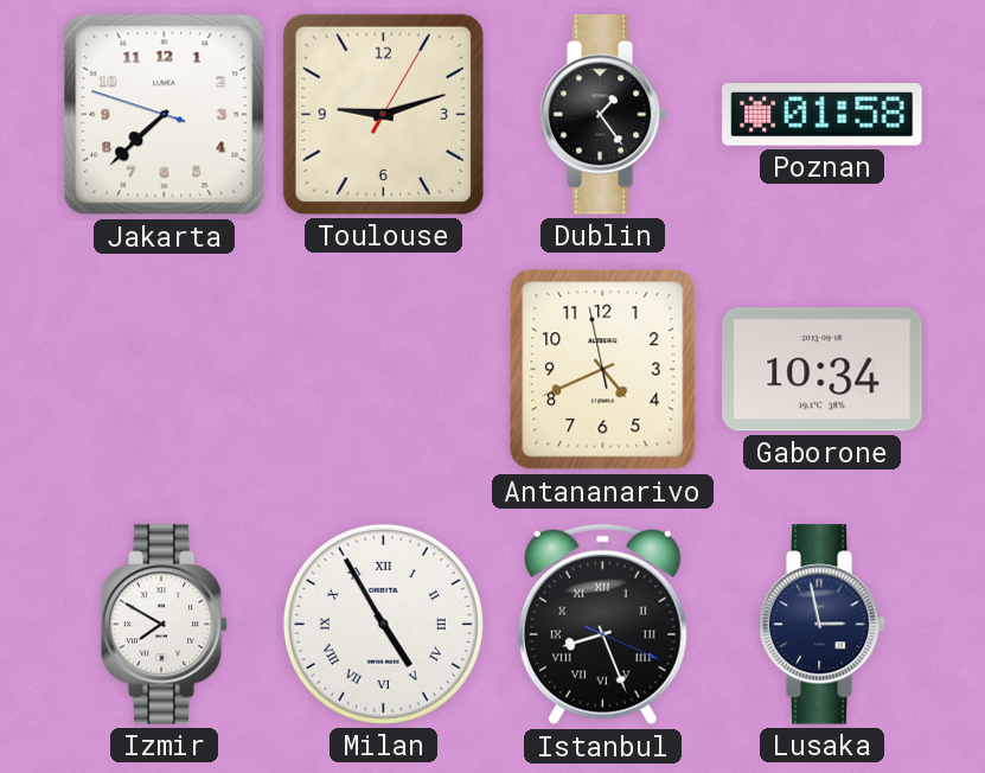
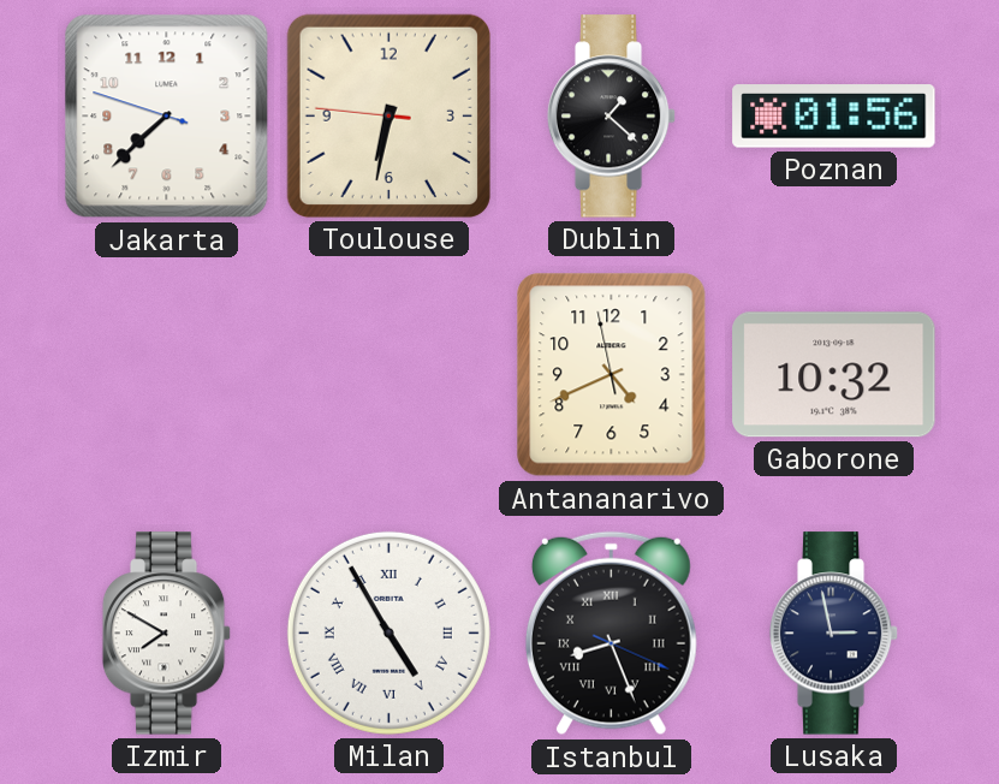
Toulouse: 9:12 -> 6:31
Dublin: 1:24 -> 1:22
Poznan: 01:58 -> 01:56
Gaborone: 10:34 -> 10:32
